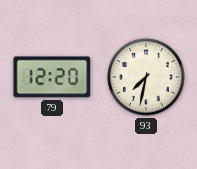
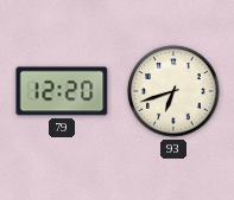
93: 7:32 -> 6:42
